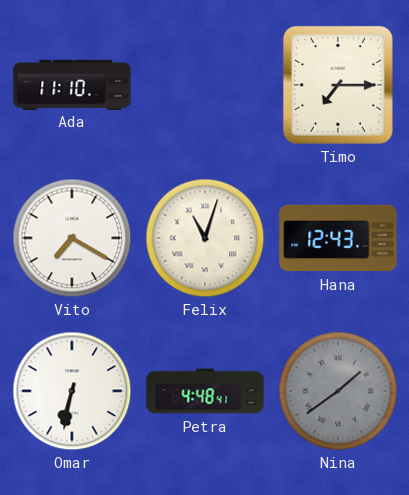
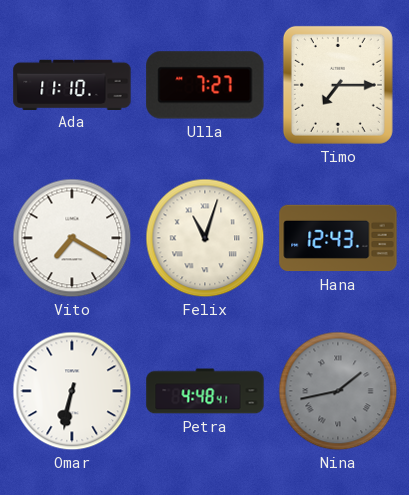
Ulla: none -> 7:27
Nina: 1:39 -> 1:43
